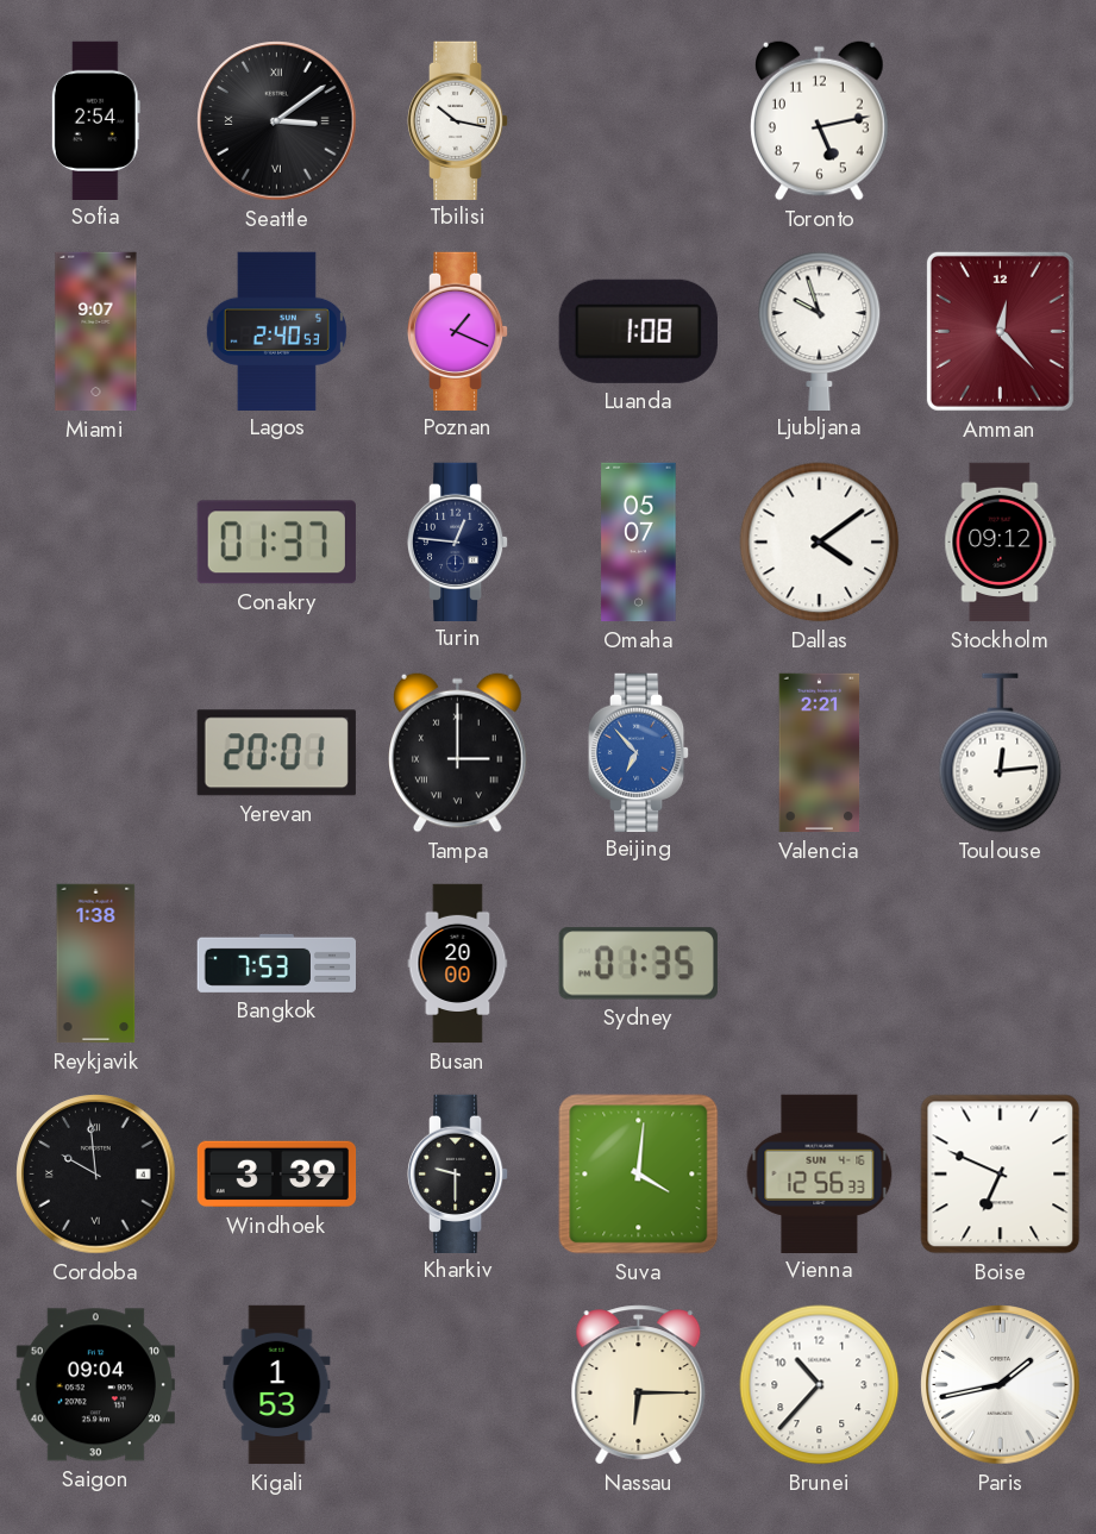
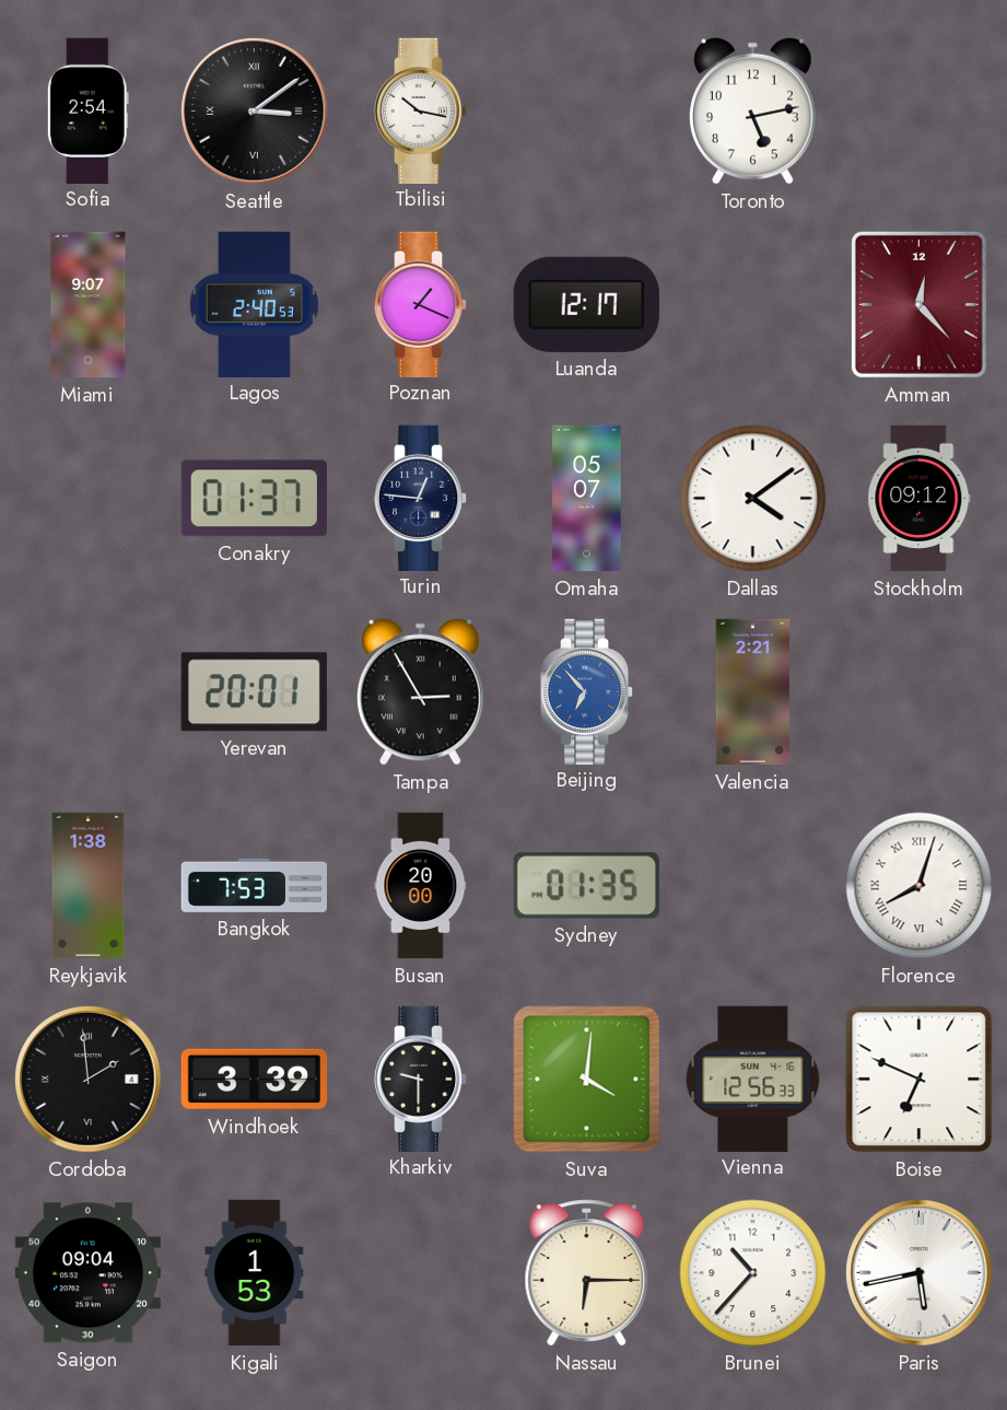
Luanda: 1:08 -> 12:17
Ljubljana: 9:57 -> none
Tampa: 3:00 -> 2:55
Toulouse: 12:14 -> none
Florence: none -> 8:03
Cordoba: 9:59 -> 1:59
Paris: 1:43 -> 5:43
